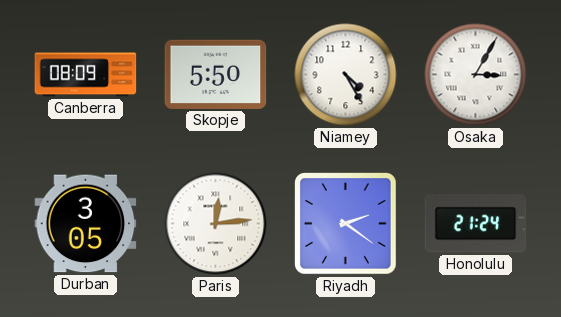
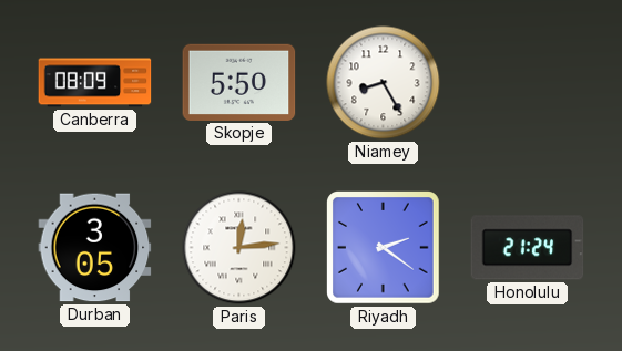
Niamey: 4:25 -> 8:25
Osaka: 3:05 -> none
